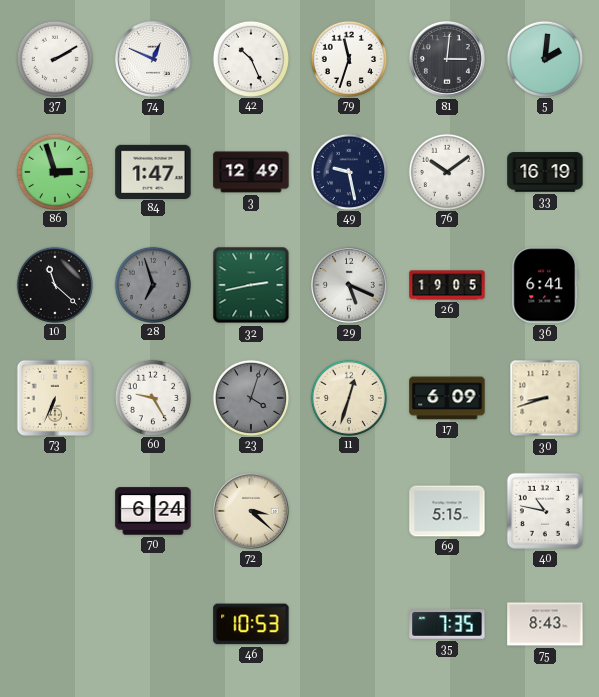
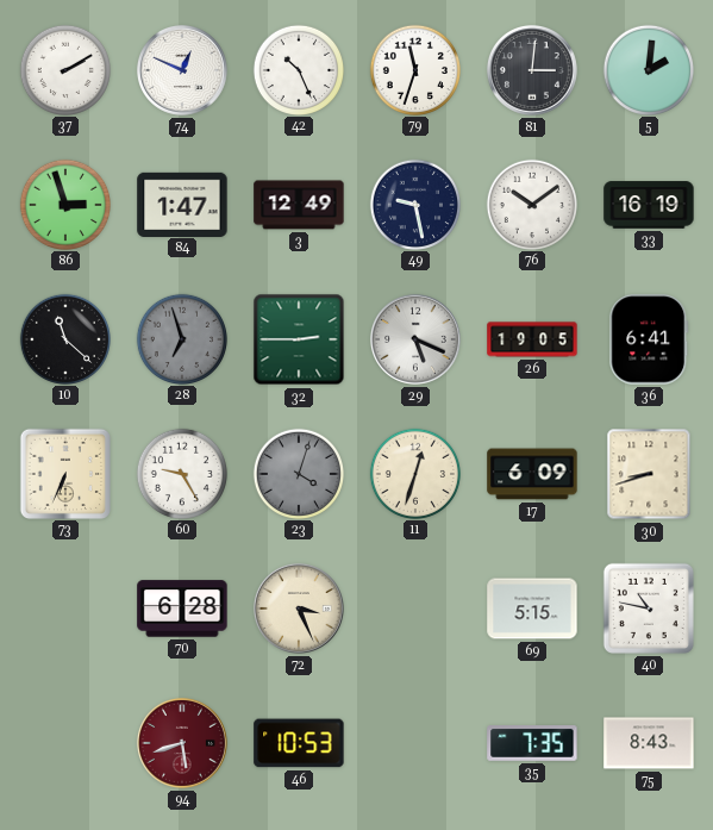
32: 2:43 -> 2:45
70: 6:24 -> 6:28
72: 3:22 -> 3:26
94: none -> 5:42
